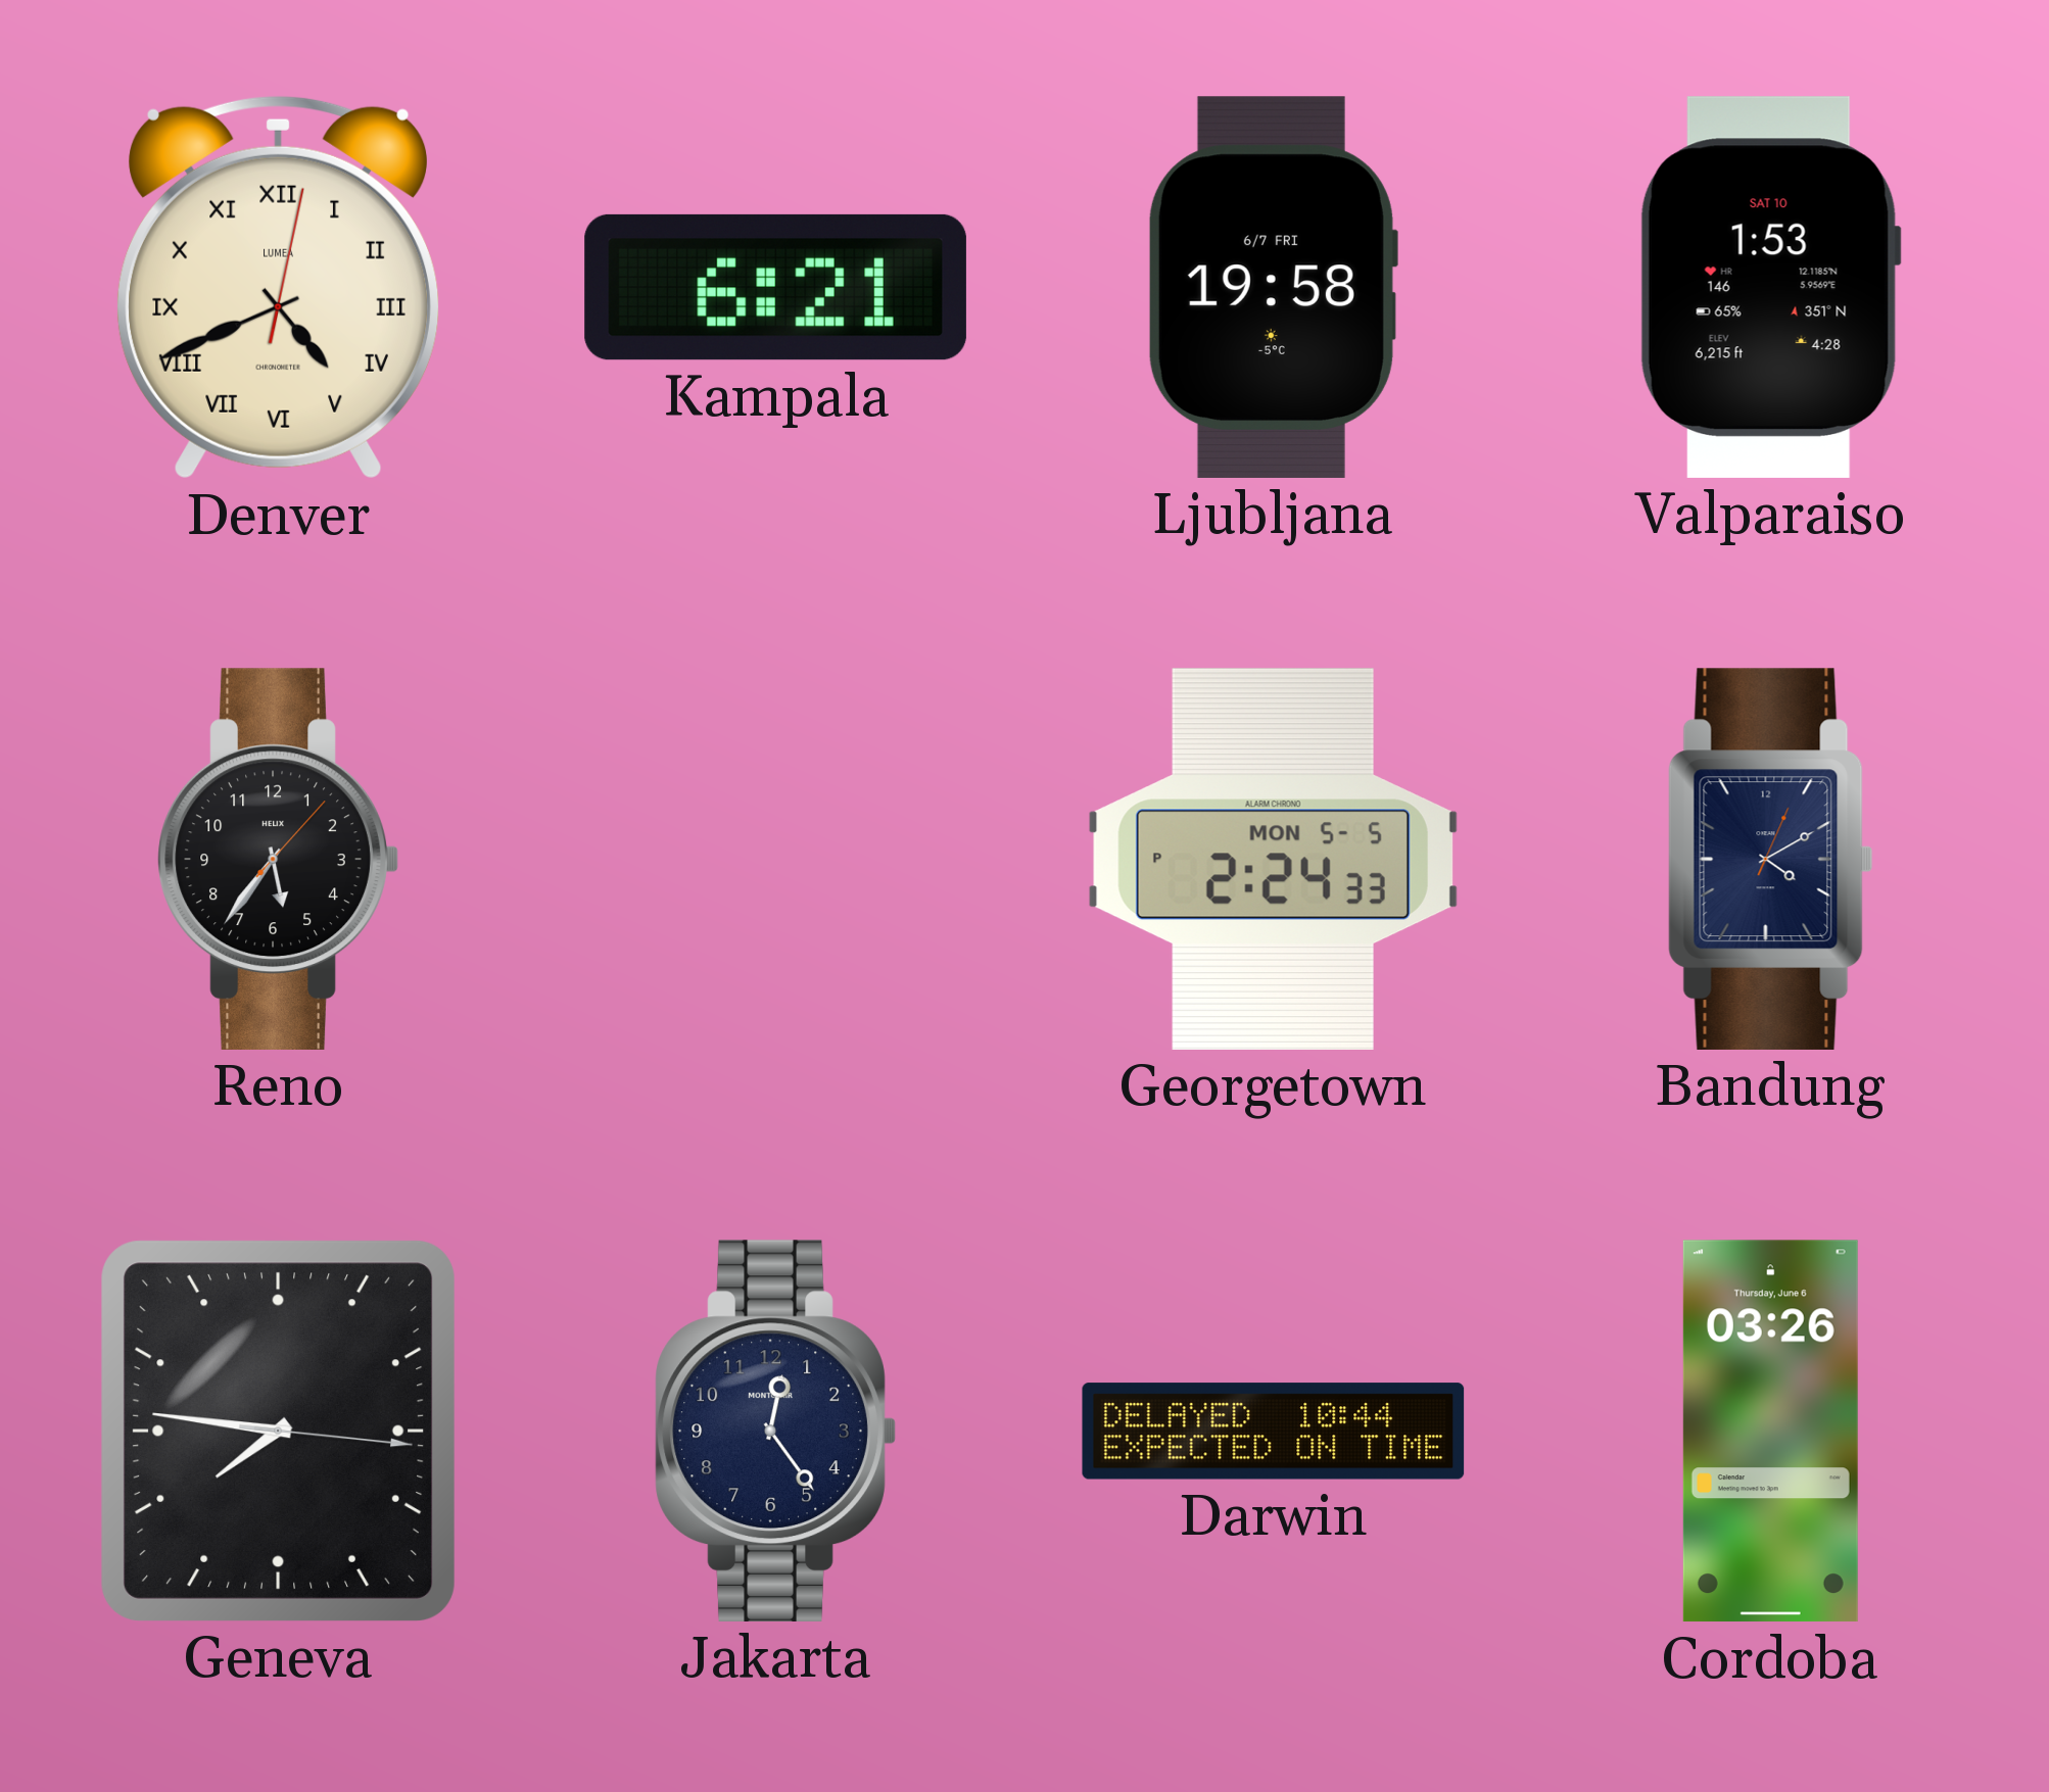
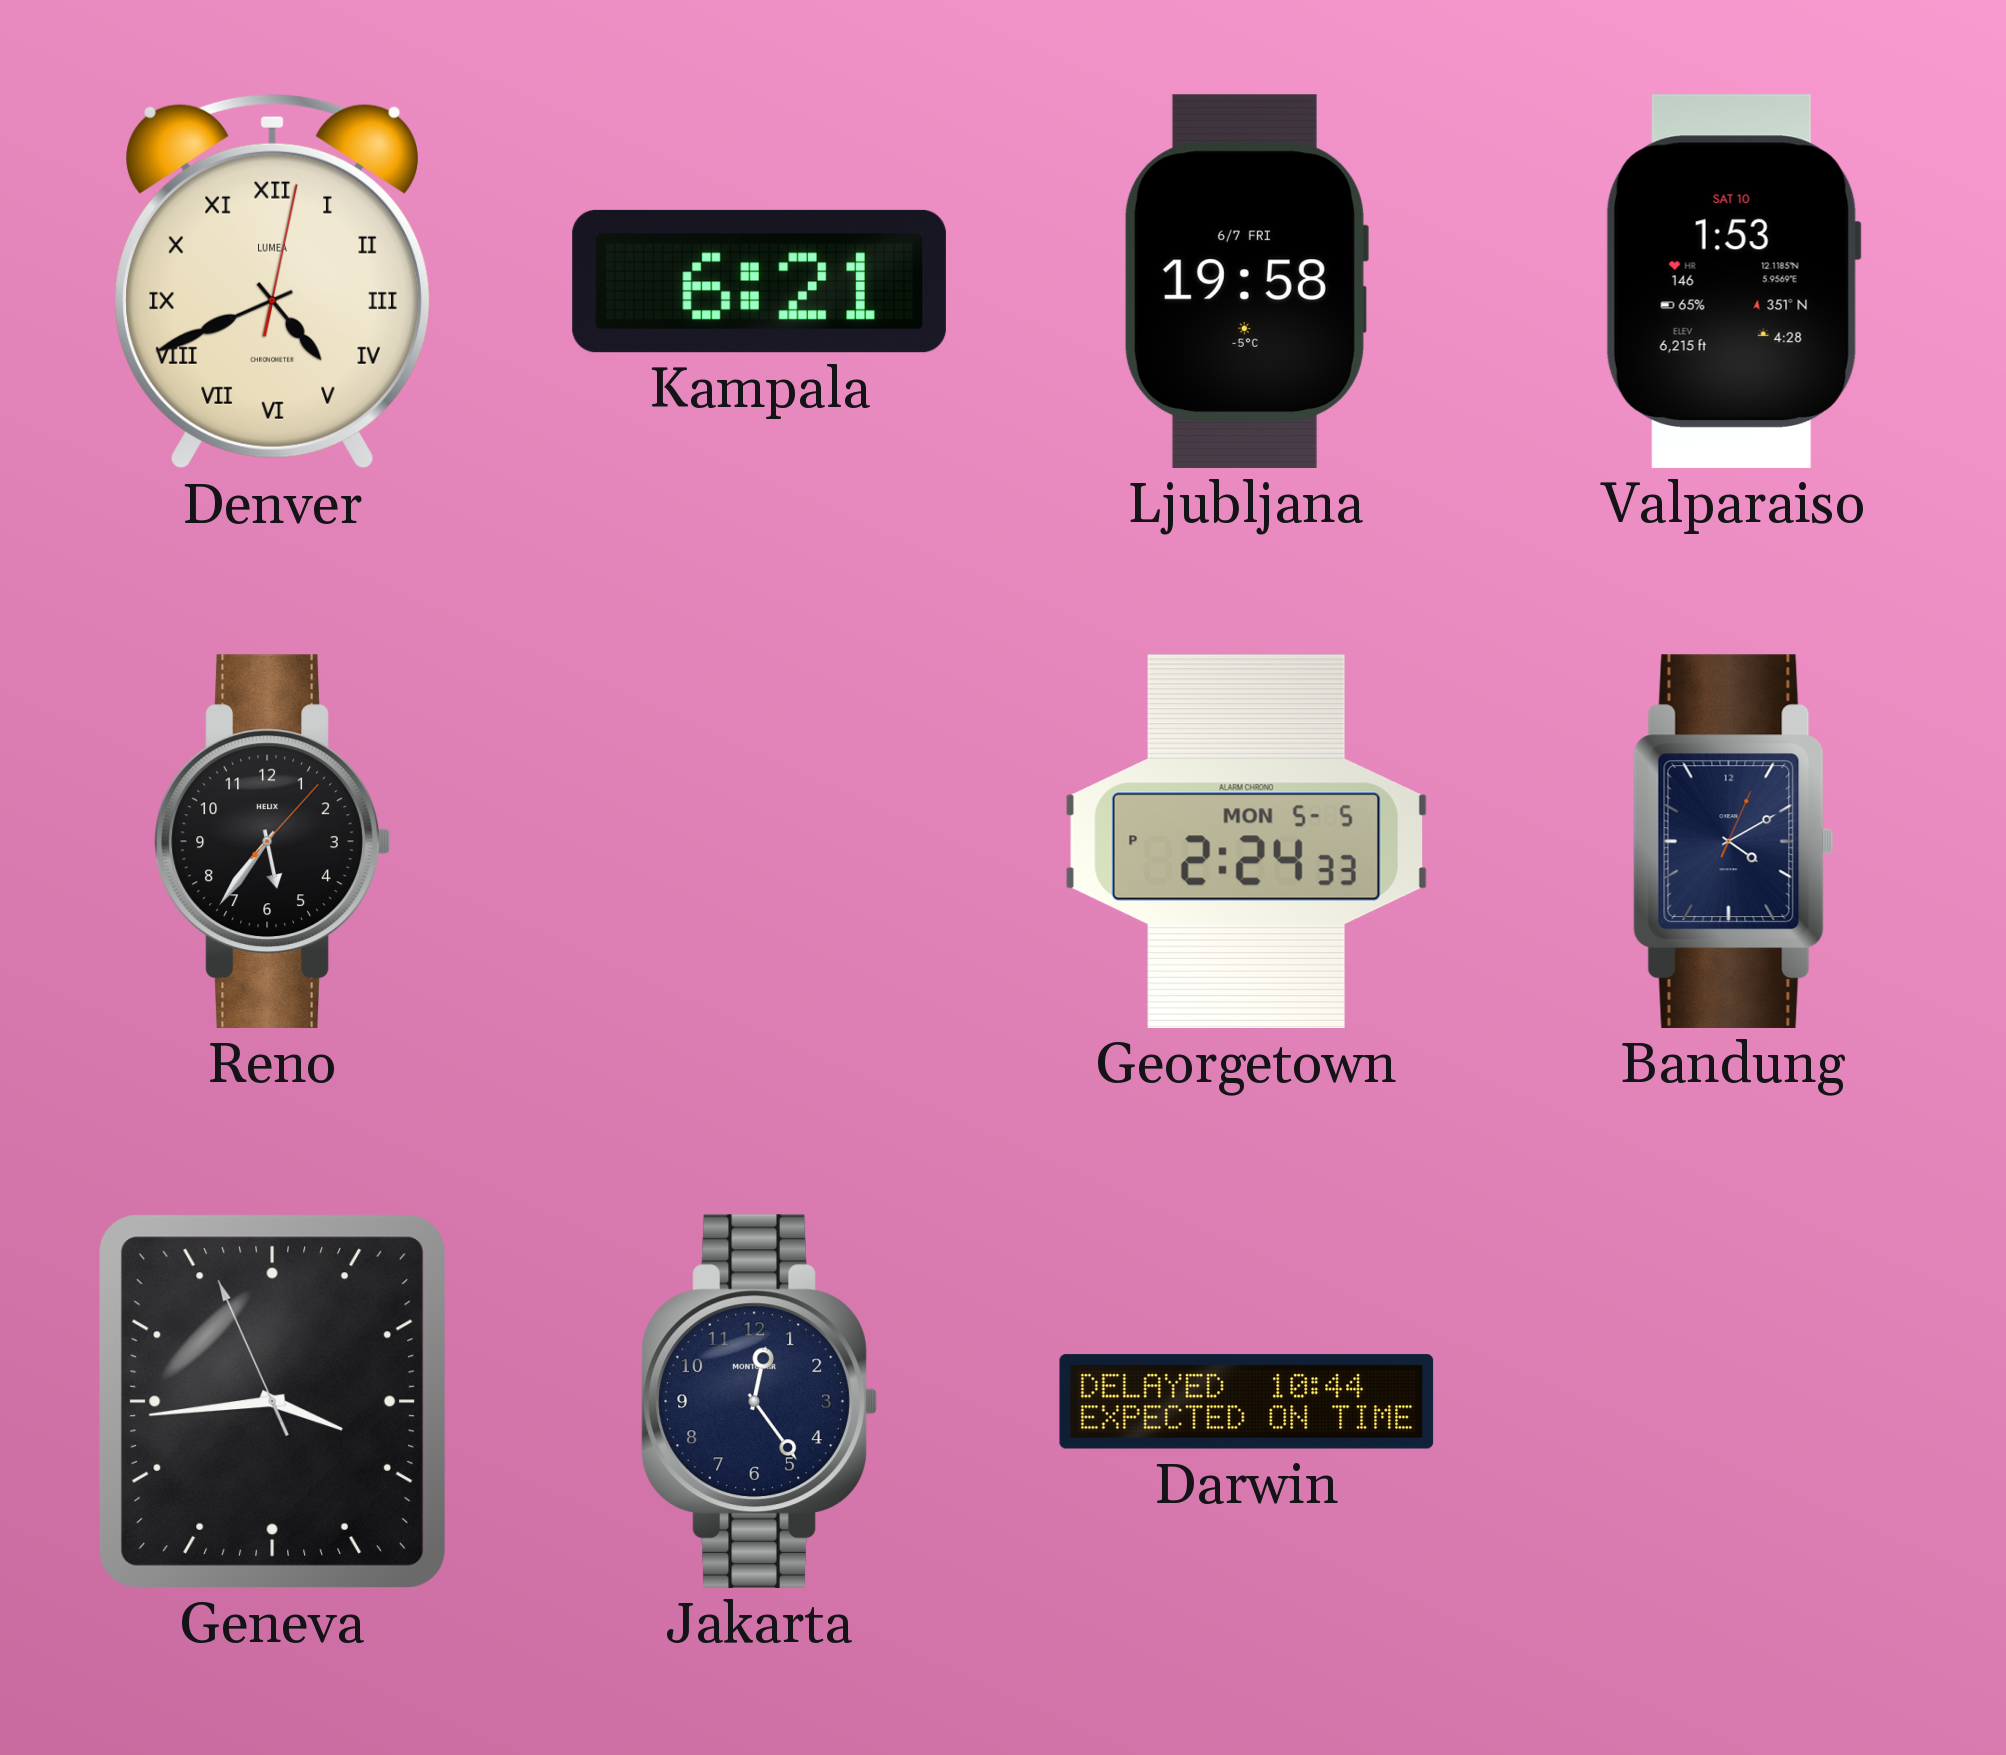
Geneva: 7:46 -> 3:43
Cordoba: 03:26 -> none
